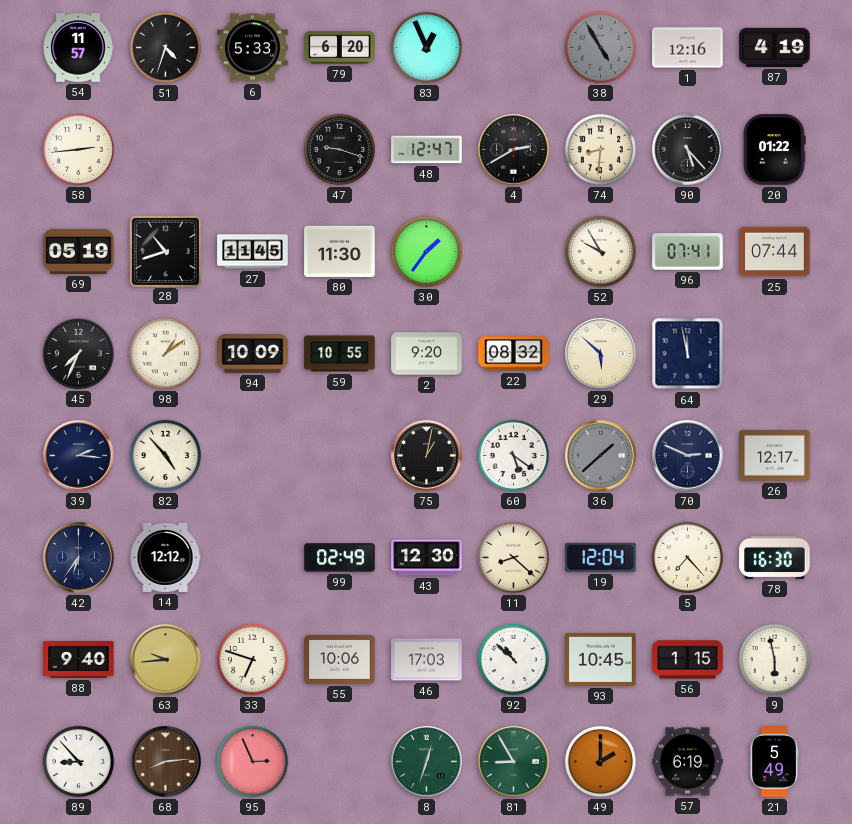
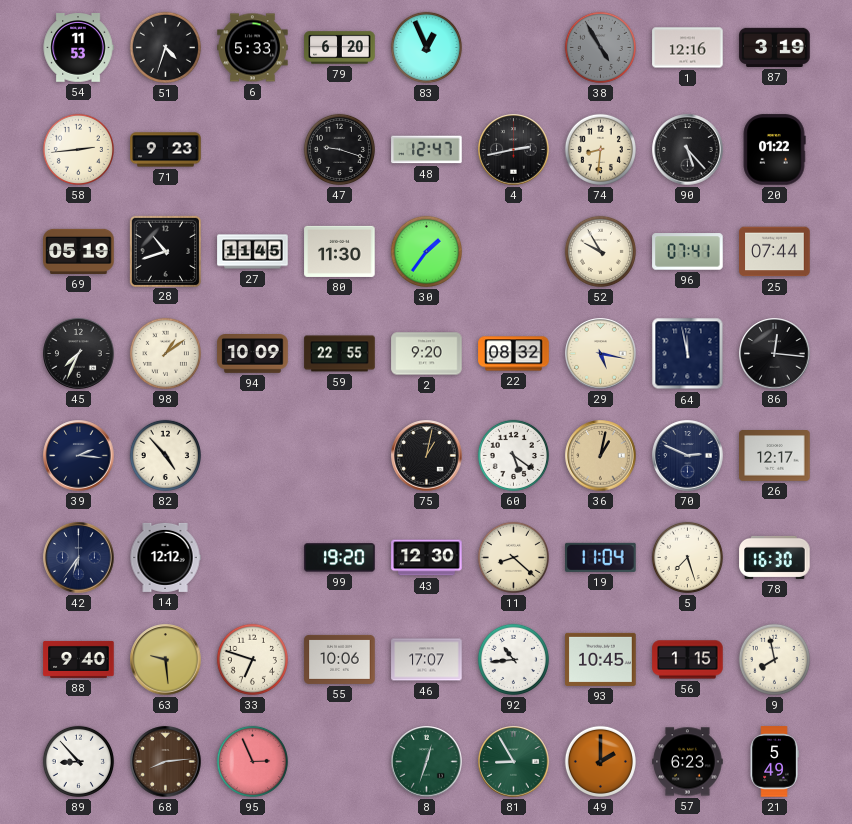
54: 11:57 -> 11:53
87: 4:19 -> 3:19
71: none -> 9:23
4: 2:40 -> 2:43
59: 10:55 -> 22:55
29: 5:52 -> 5:17
86: none -> 12:16
36: 1:38 -> 1:02
36 dial: grey -> champagne
99: 02:49 -> 19:20
19: 12:04 -> 11:04
5: 7:23 -> 7:27
63: 9:44 -> 9:29
46: 17:03 -> 17:07
92: 10:52 -> 10:44
9: 5:58 -> 7:58
57: 6:19 -> 6:23
